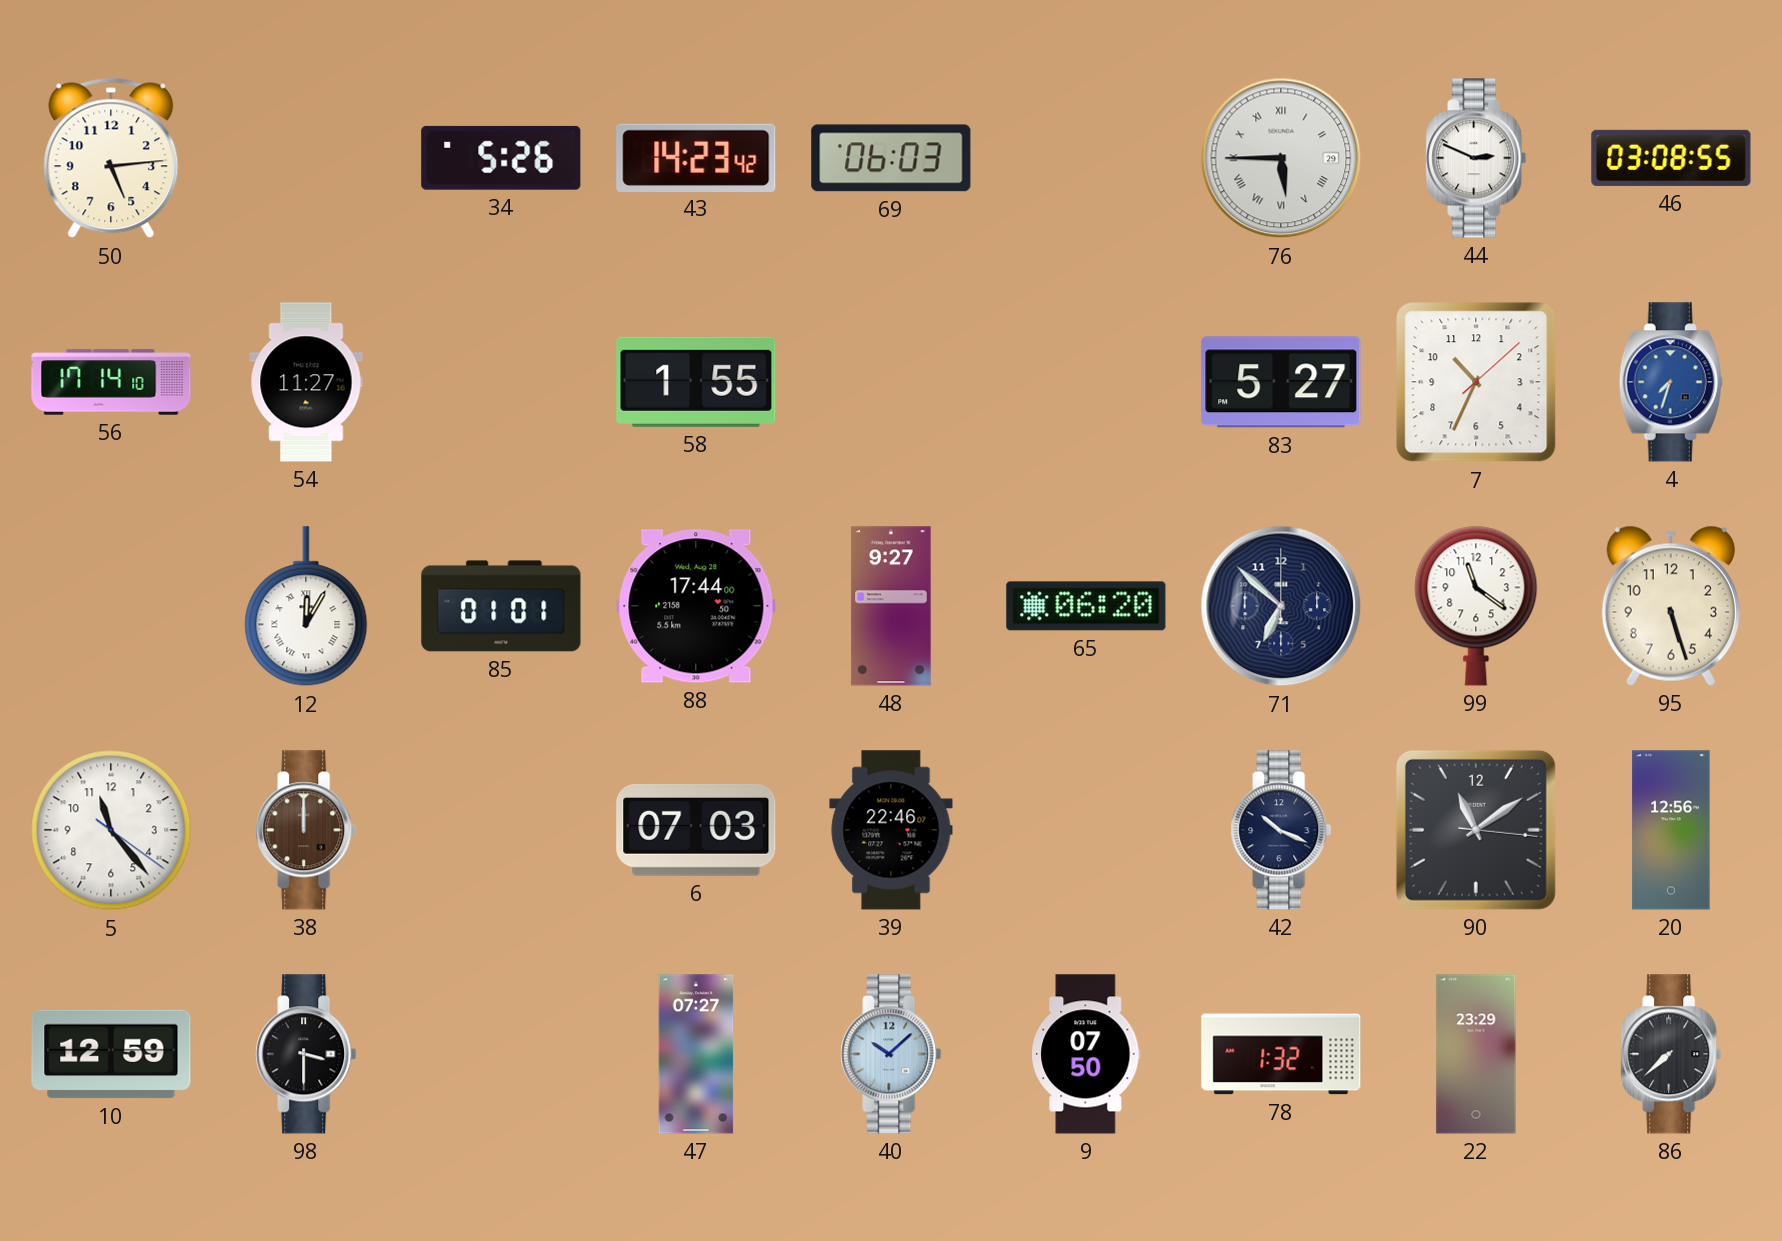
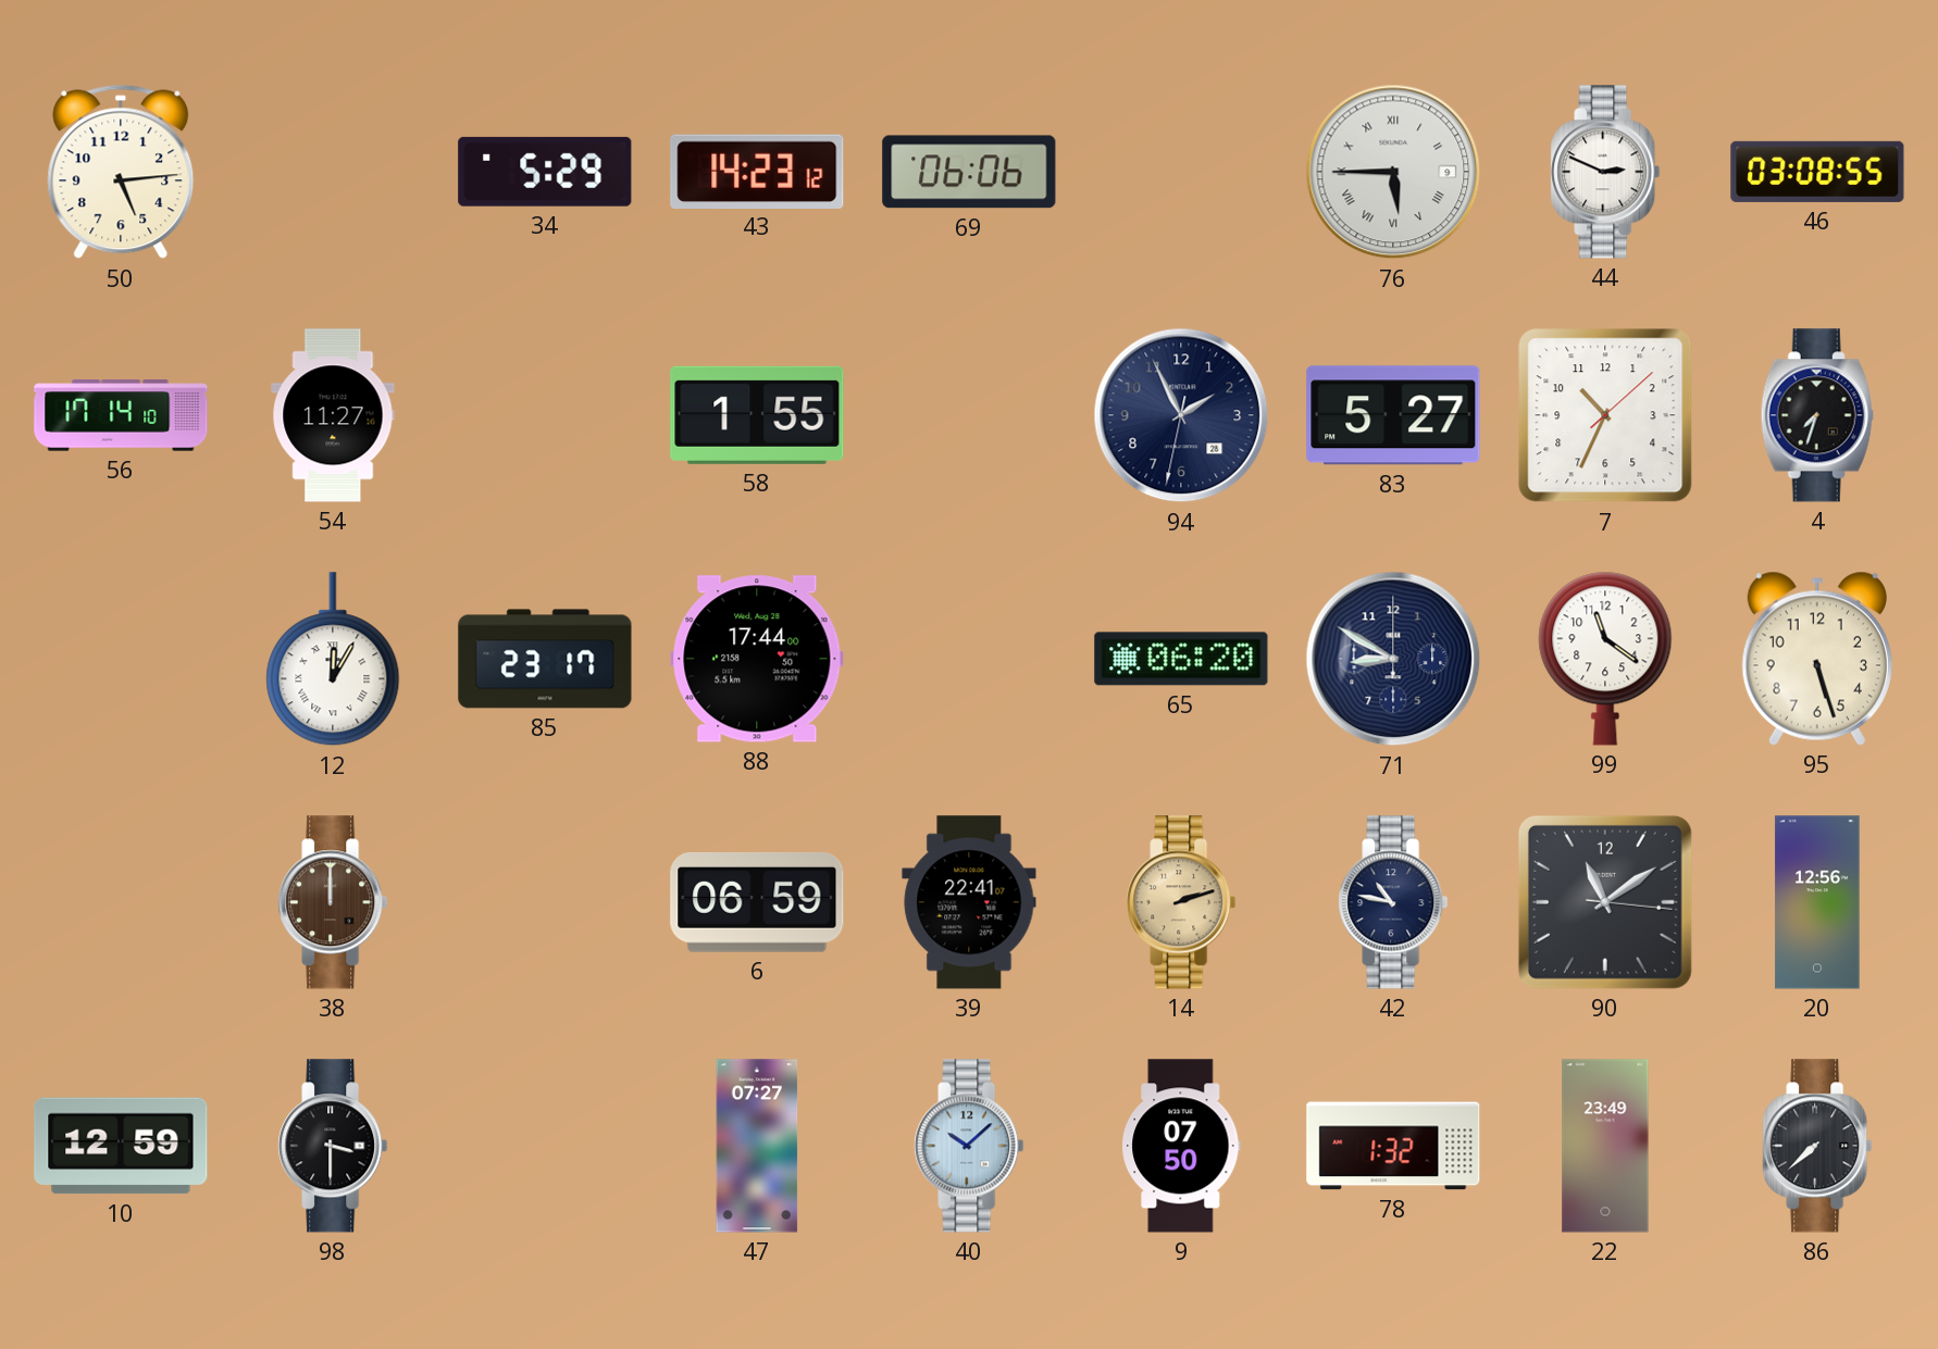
34: 5:26 -> 5:29
43: 14:23:42 -> 14:23:12
69: 06:03 -> 06:06
76 date: 29 -> 9
94: none -> 1:55
4 dial: blue -> black
85: 01:01 -> 23:17
48: 9:27 -> none
71: 6:52 -> 8:50
5: 11:23 -> none
6: 07:03 -> 06:59
39: 22:46 -> 22:41
14: none -> 2:12
42: 10:19 -> 10:47
22: 23:29 -> 23:49
